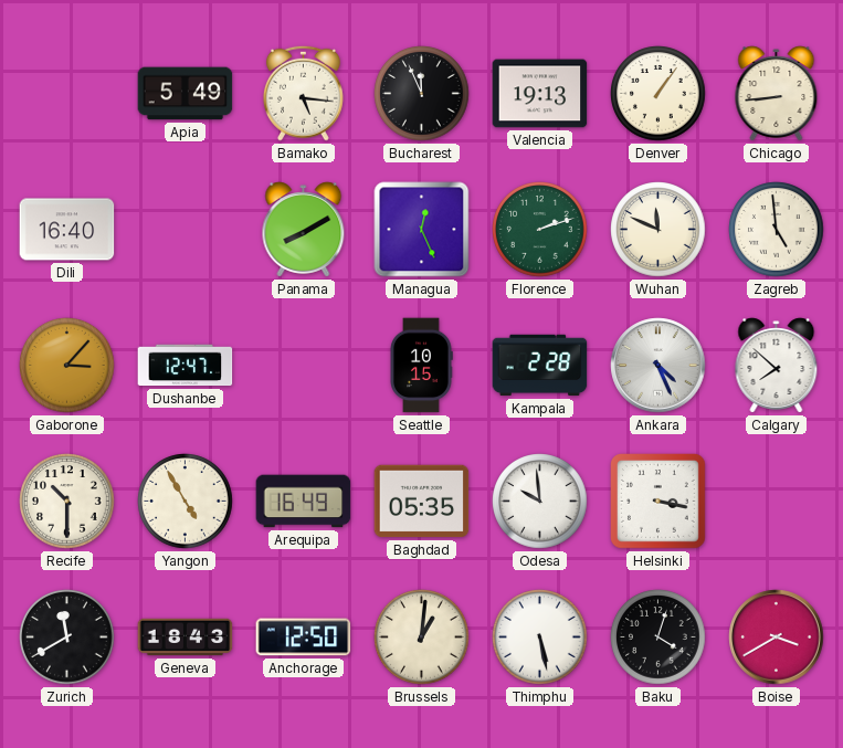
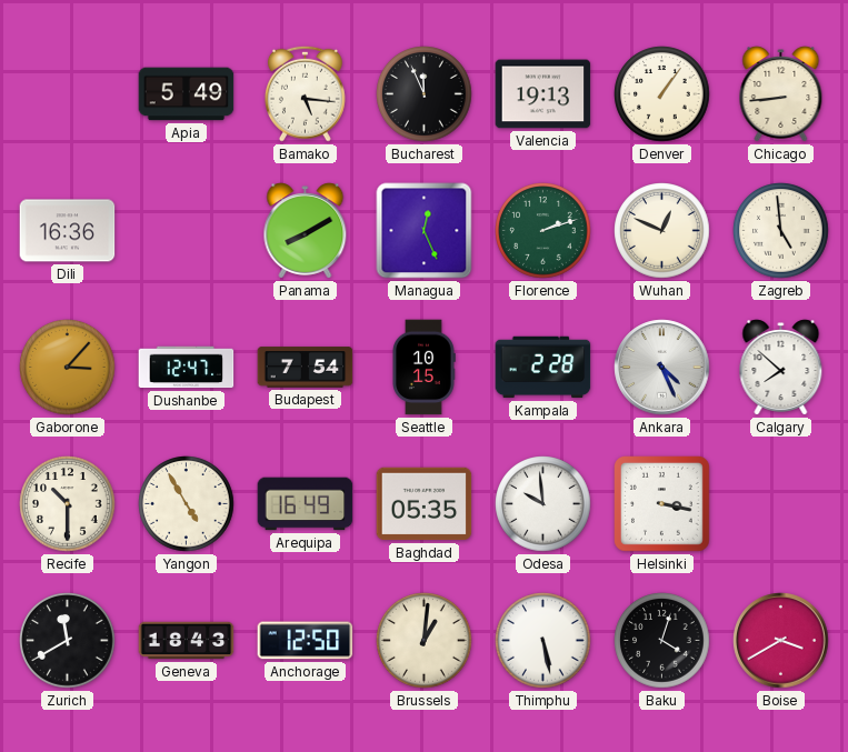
Dili: 16:40 -> 16:36
Wuhan: 11:49 -> 12:49
Budapest: none -> 7:54
